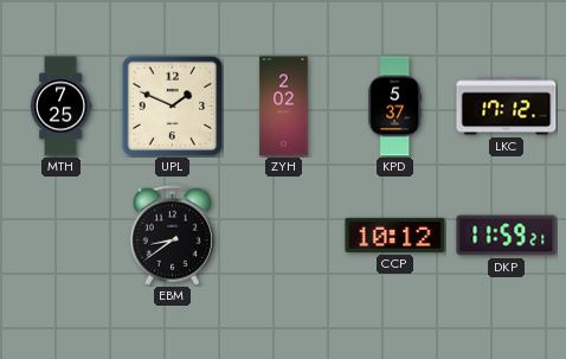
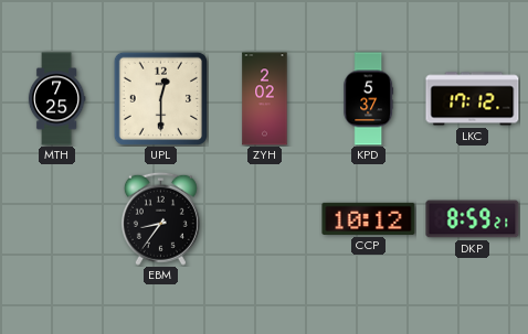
UPL: 1:49 -> 12:30
EBM: 8:39 -> 8:36
DKP: 11:59 -> 8:59
